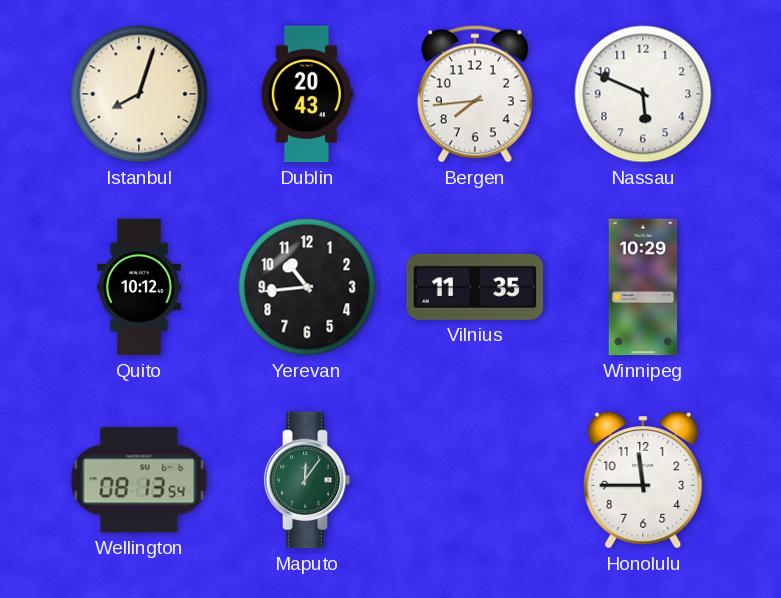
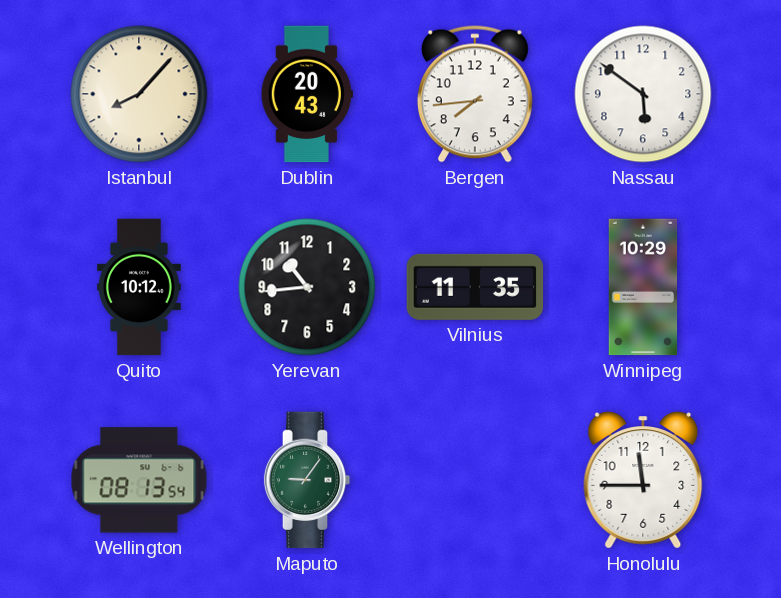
Istanbul: 8:03 -> 8:07
Nassau: 5:49 -> 5:51
Maputo: 12:06 -> 9:06
